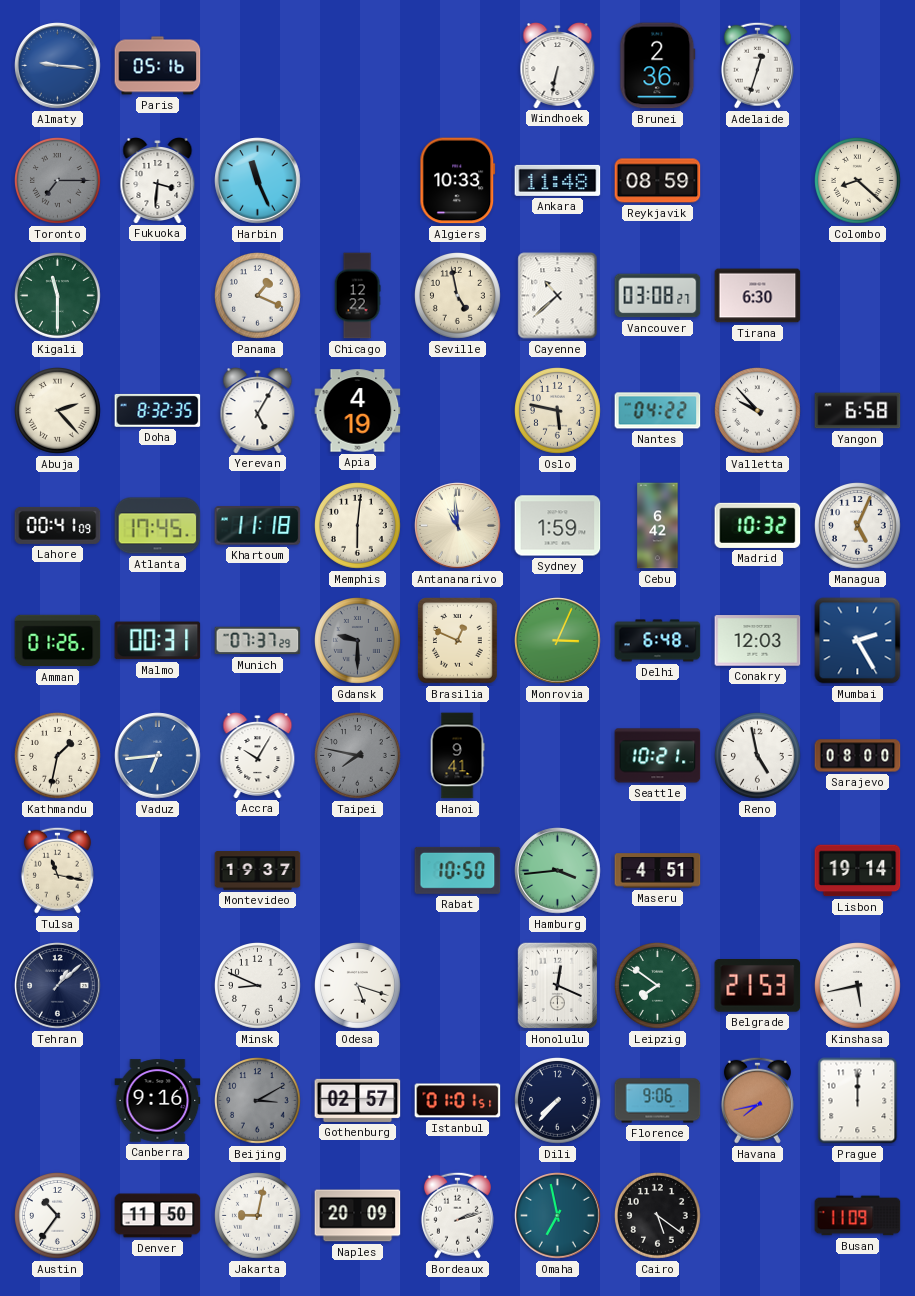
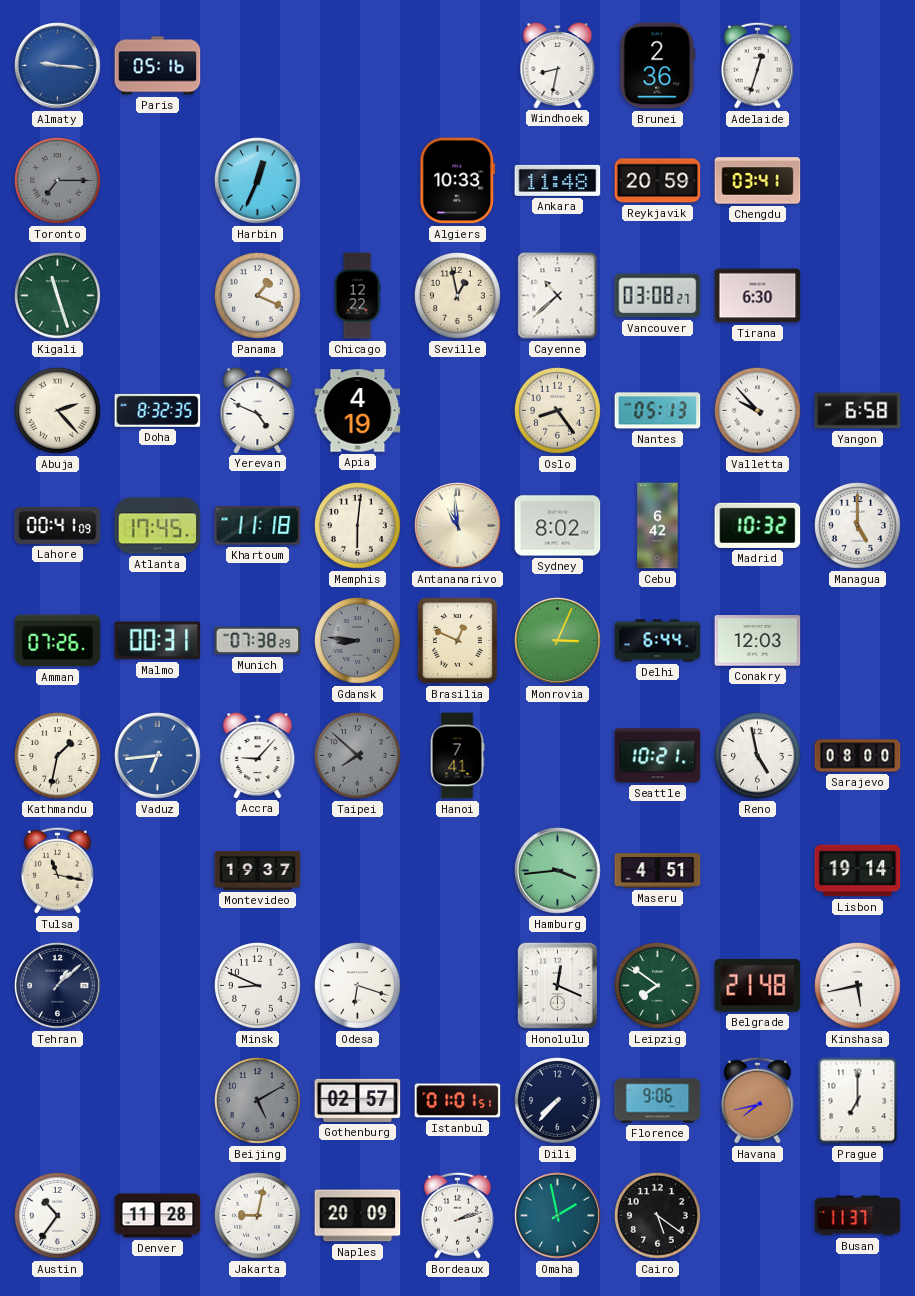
Windhoek: 6:32 -> 8:32
Fukuoka: 3:31 -> none
Harbin: 11:26 -> 12:34
Reykjavik: 08:59 -> 20:59
Chengdu: none -> 03:41
Colombo: 8:22 -> none
Kigali: 11:30 -> 11:27
Seville: 4:58 -> 12:58
Yerevan: 5:05 -> 4:49
Oslo: 5:47 -> 8:24
Nantes: 04:22 -> 05:13
Sydney: 1:59 -> 8:02
Managua: 5:04 -> 5:00
Amman: 01:26 -> 07:26
Munich: 07:37 -> 07:38
Gdansk: 9:30 -> 8:46
Delhi: 6:48 -> 6:44
Mumbai: 2:25 -> none
Accra: 10:05 -> 9:07
Taipei: 7:47 -> 7:52
Hanoi: 9:41 -> 7:41
Rabat: 10:50 -> none
Odesa: 5:18 -> 6:18
Belgrade: 21:53 -> 21:48
Canberra: 9:16 -> none
Beijing: 3:10 -> 5:10
Prague: 12:00 -> 7:00
Denver: 11:50 -> 11:28
Omaha: 6:58 -> 1:58
Busan: 11:09 -> 11:37
